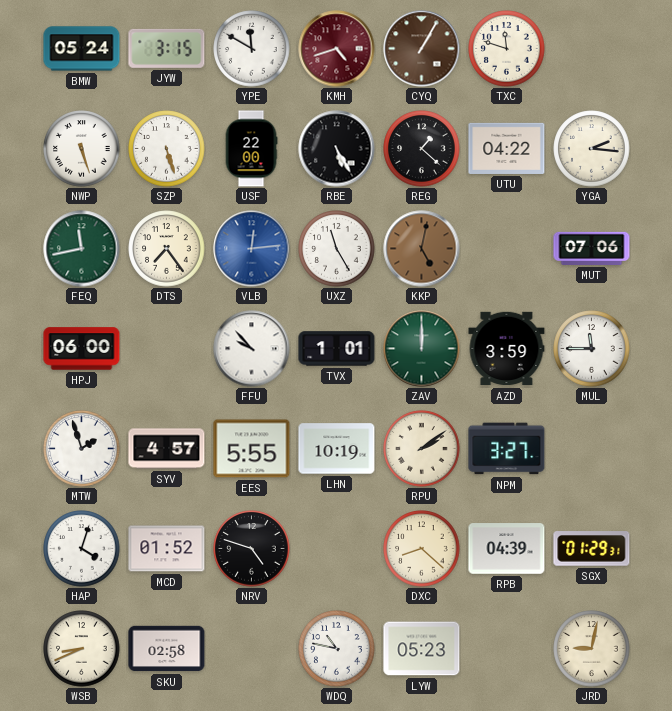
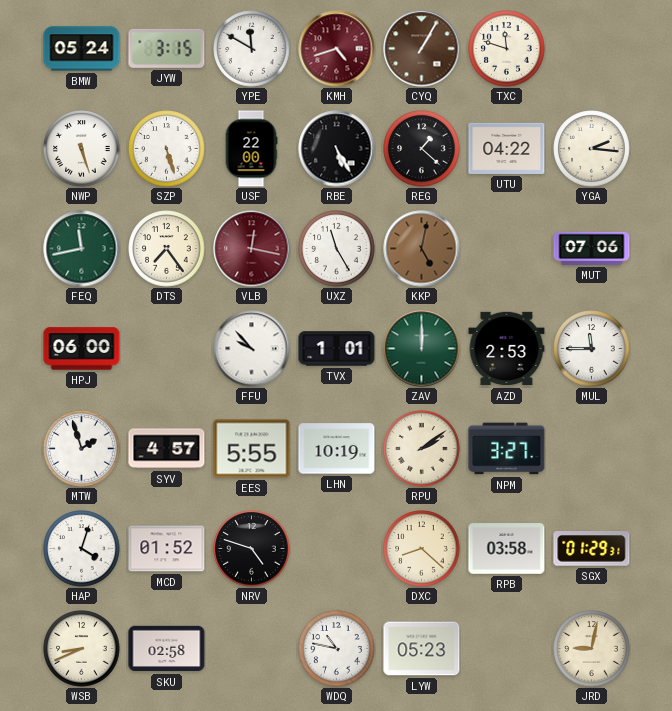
VLB: 12:14 -> 12:17
VLB dial: blue -> burgundy
AZD: 3:59 -> 2:53
RPB: 04:39 -> 03:58
